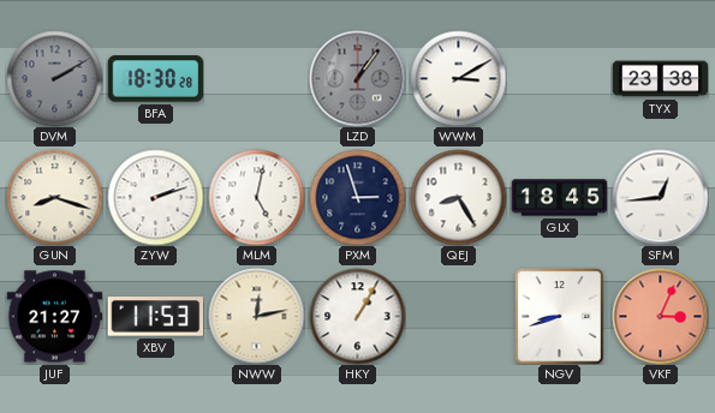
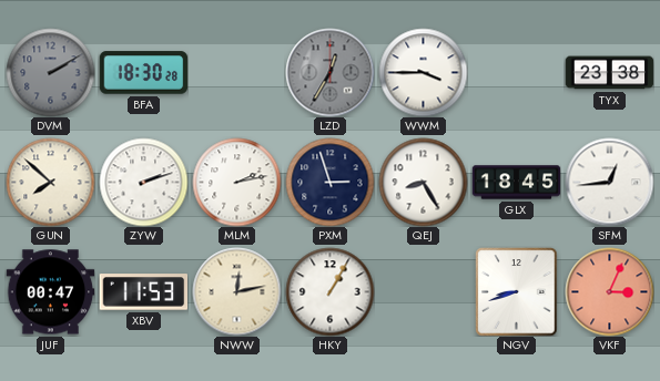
LZD: 1:06 -> 12:35
WWM: 3:10 -> 3:45
GUN: 8:18 -> 7:52
MLM: 5:02 -> 2:13
JUF: 21:27 -> 00:47
